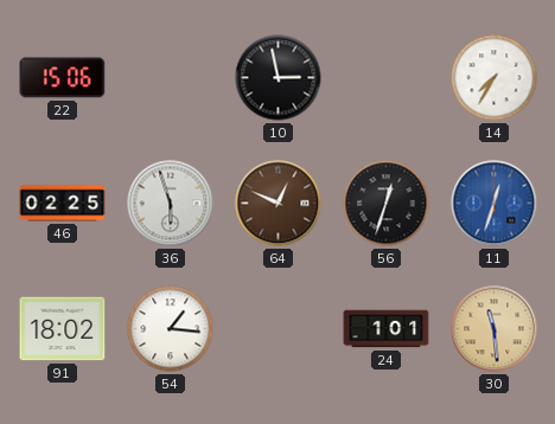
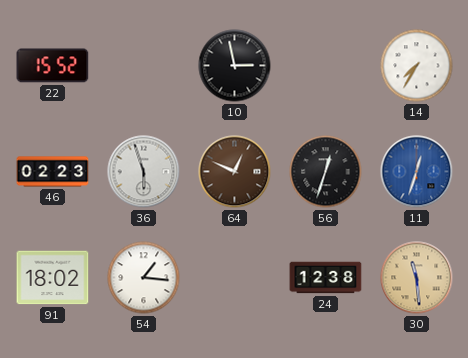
22: 15:06 -> 15:52
46: 02:25 -> 02:23
24: 1:01 -> 12:38
